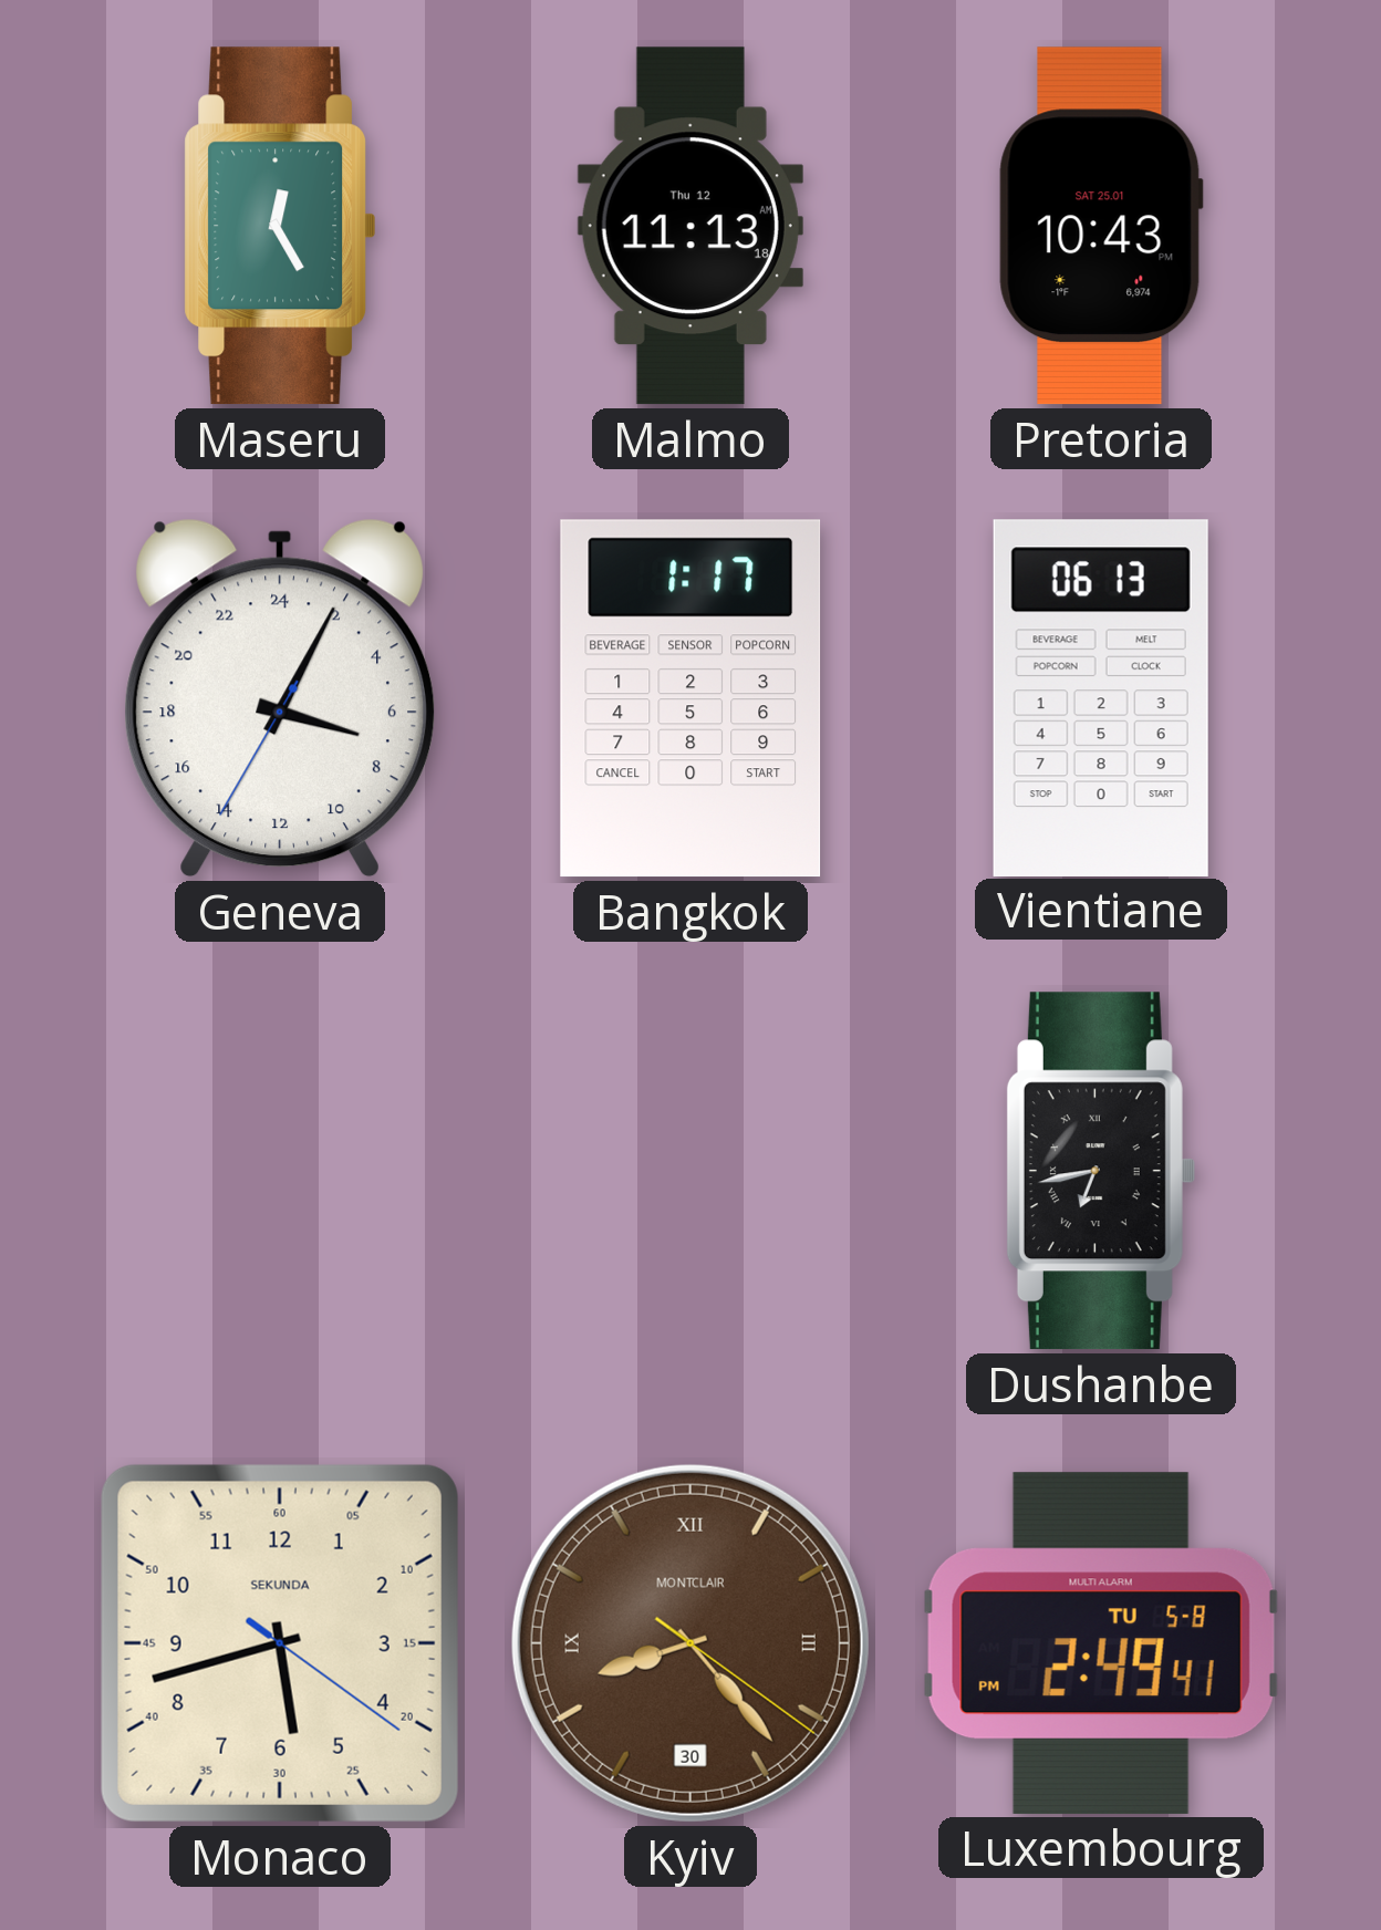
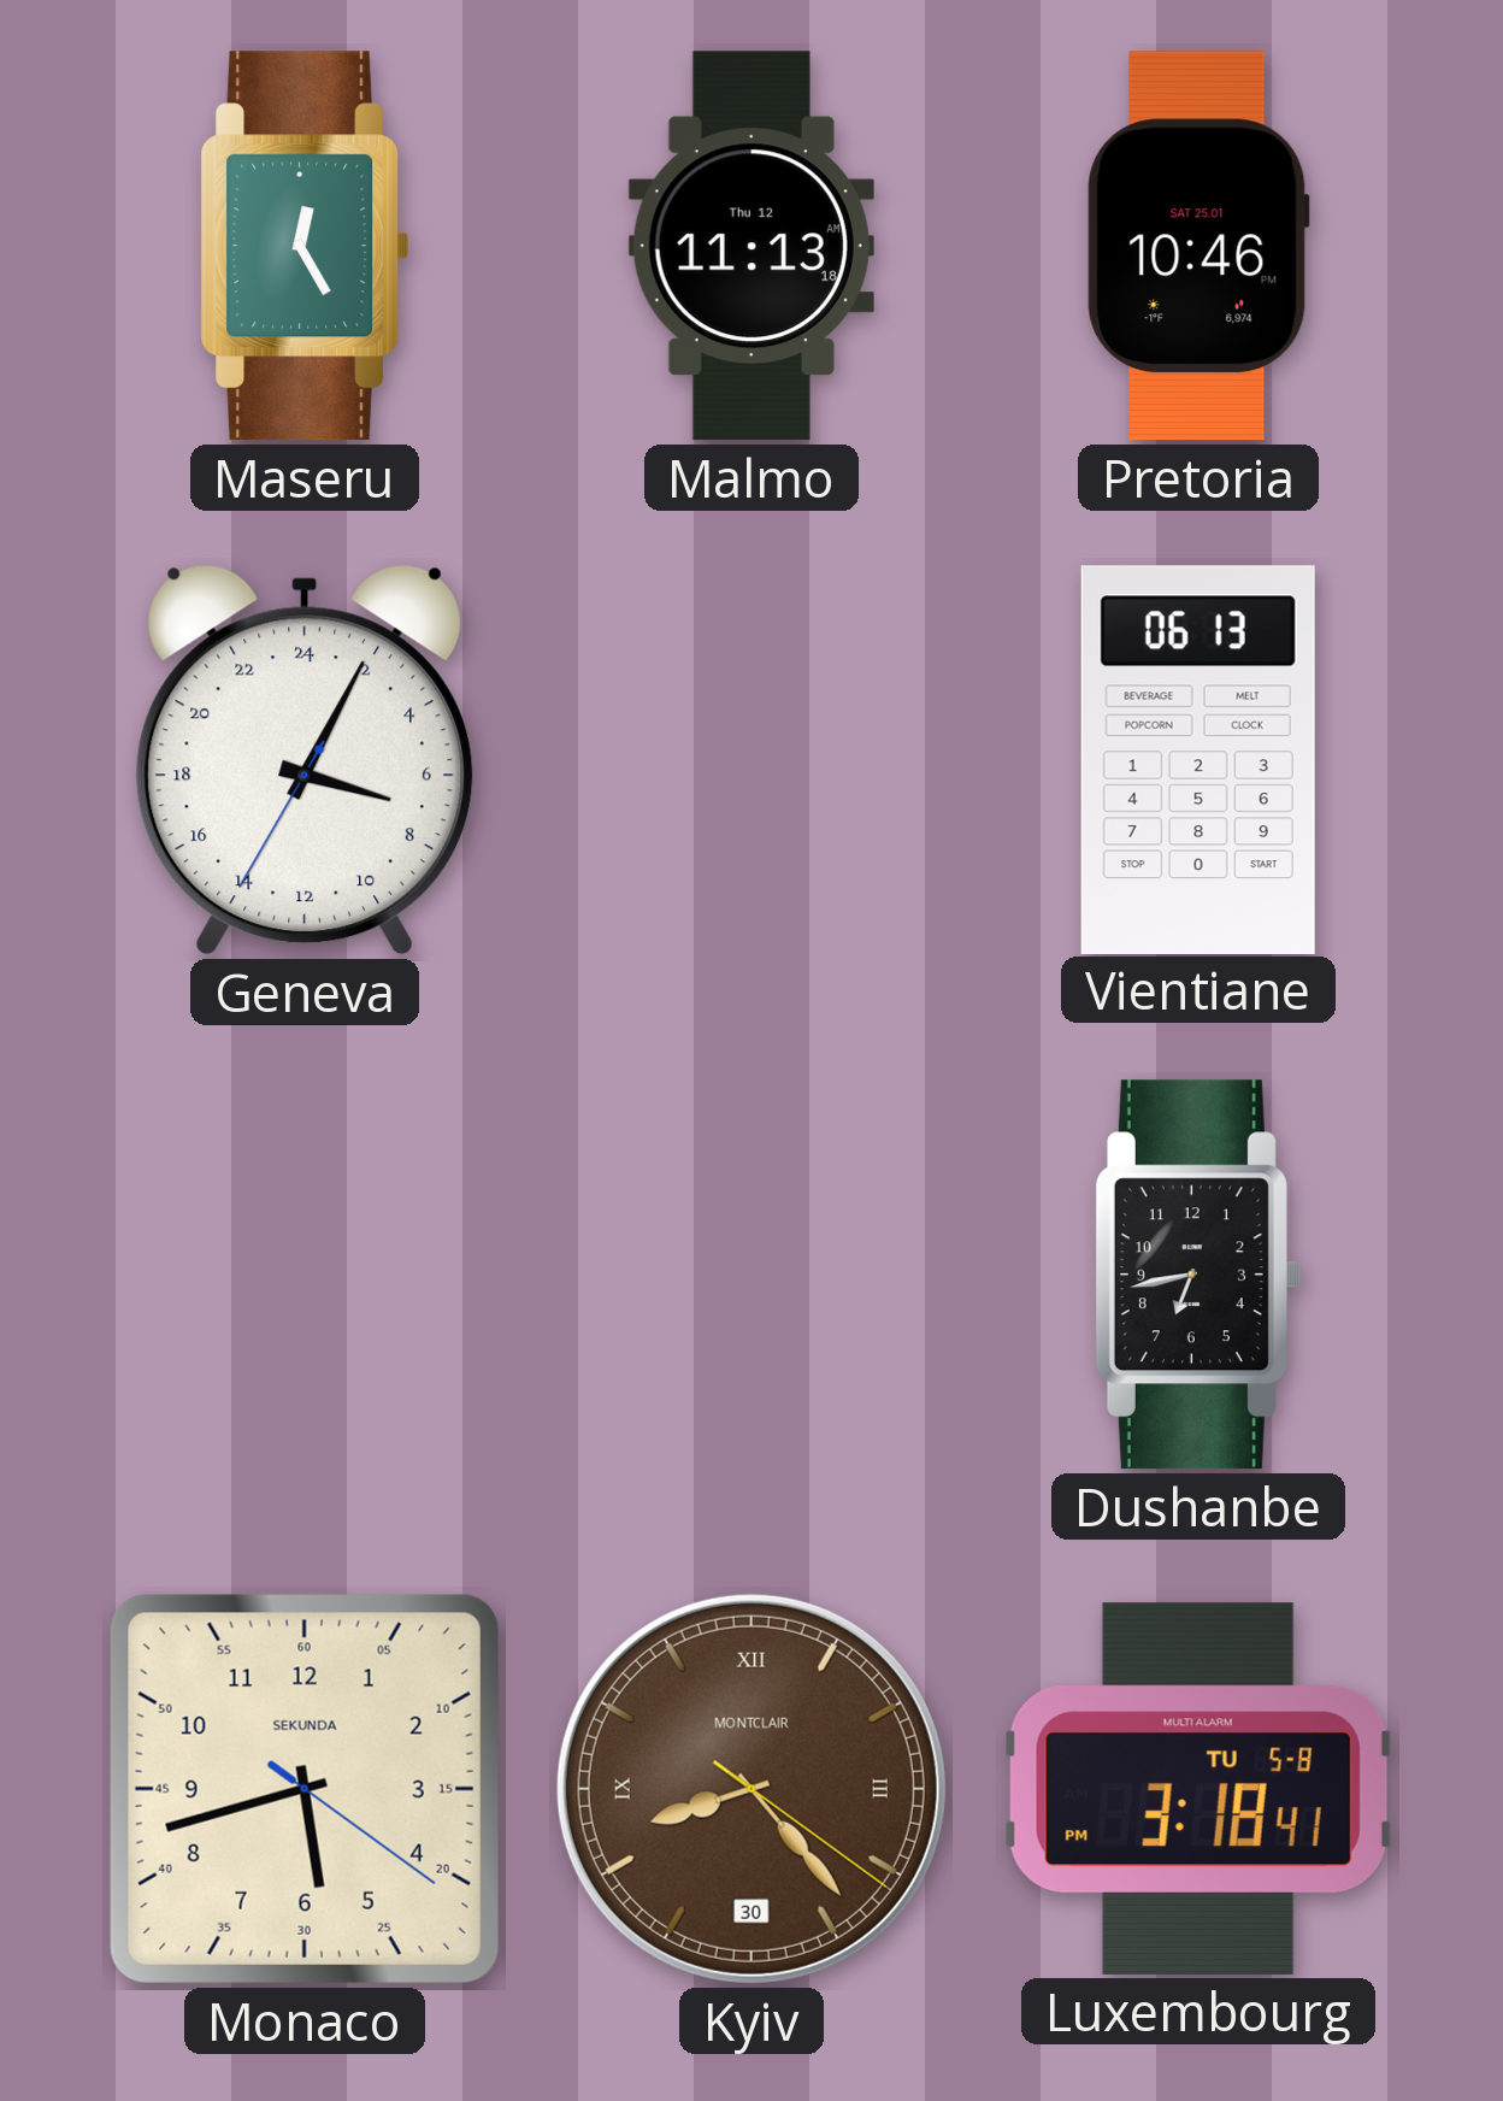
Pretoria: 10:43 -> 10:46
Bangkok: 1:17 -> none
Dushanbe numerals: Roman -> Arabic
Luxembourg: 2:49 -> 3:18
